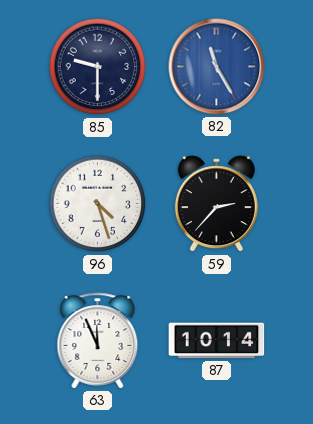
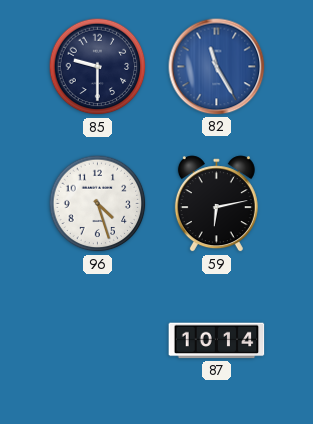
59: 2:37 -> 6:13
63: 11:56 -> none
